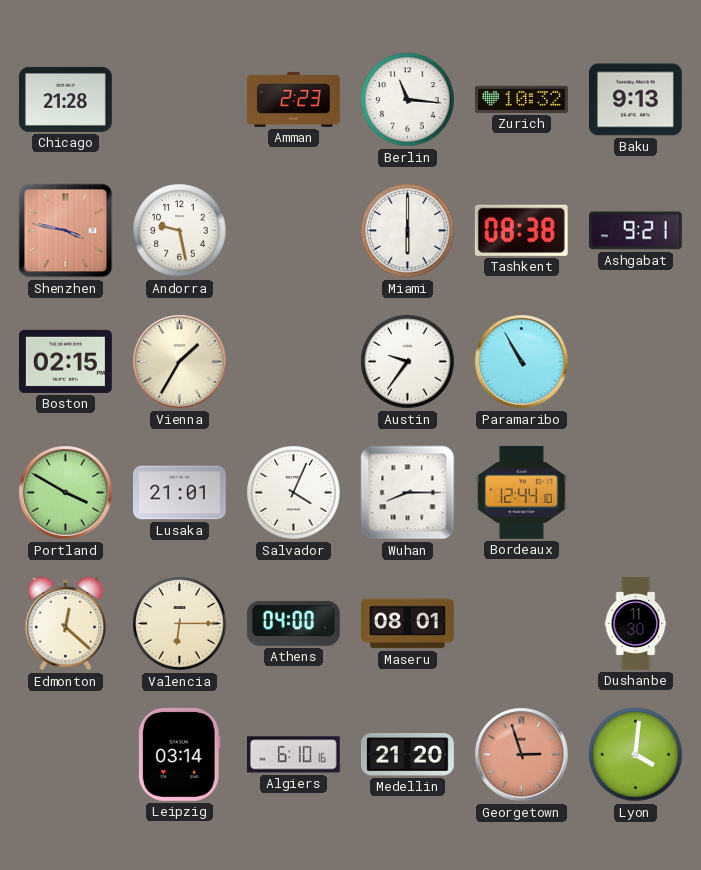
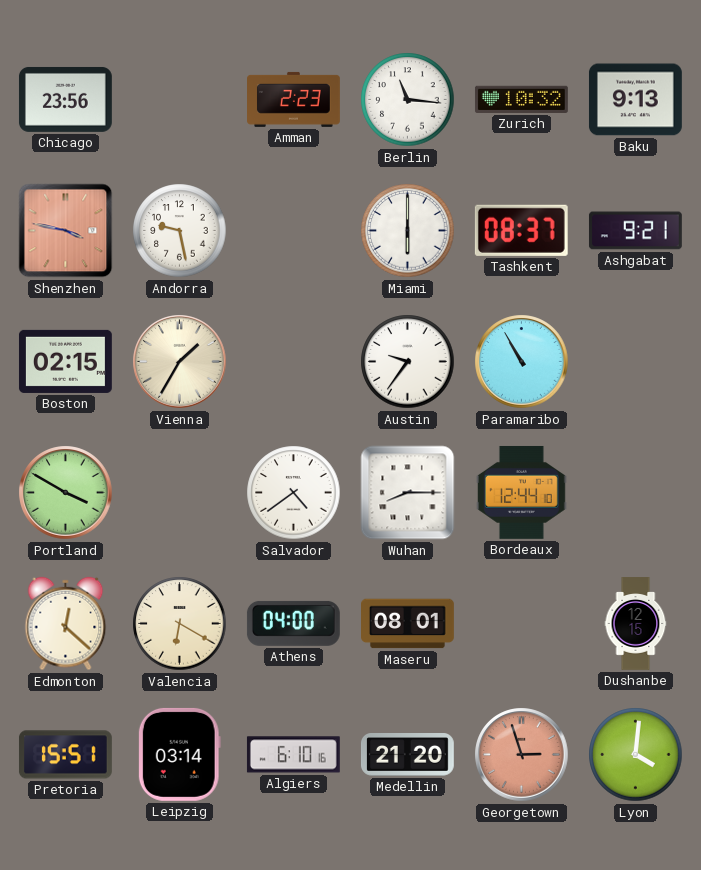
Chicago: 21:28 -> 23:56
Tashkent: 08:38 -> 08:37
Lusaka: 21:01 -> none
Salvador: 4:04 -> 4:39
Valencia: 6:15 -> 6:20
Dushanbe: 11:30 -> 12:15
Pretoria: none -> 15:51
